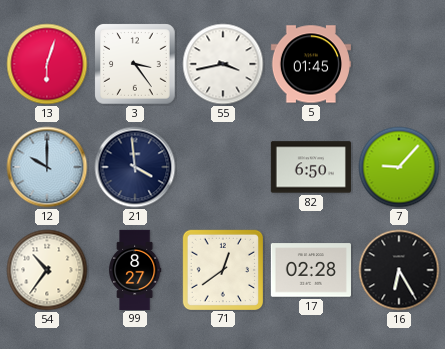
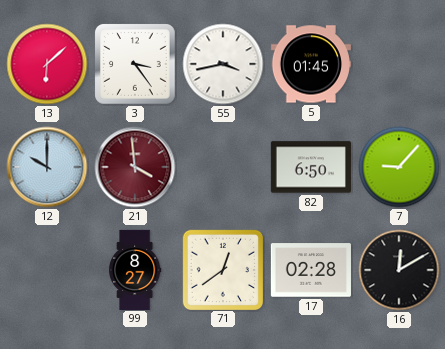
13: 6:03 -> 6:08
21 dial: navy -> burgundy
54: 10:36 -> none
16: 6:25 -> 12:10
